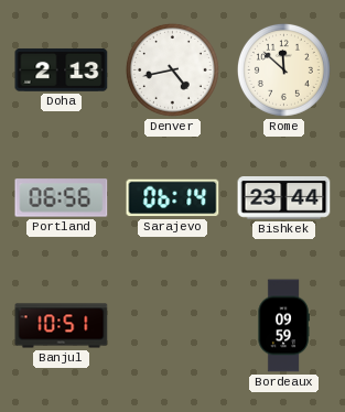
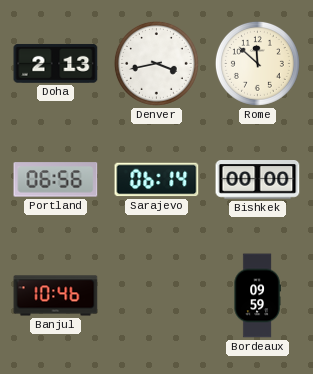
Denver: 4:43 -> 3:43
Bishkek: 23:44 -> 00:00
Banjul: 10:51 -> 10:46
